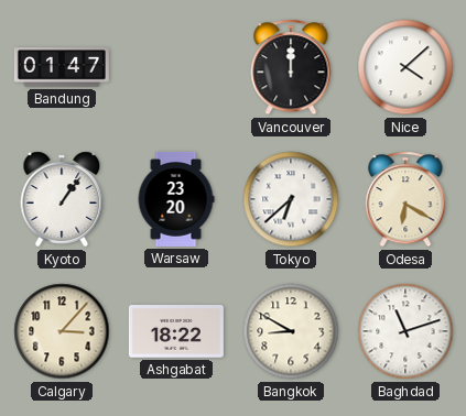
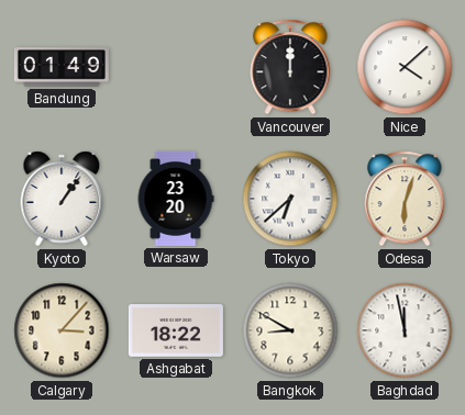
Bandung: 01:47 -> 01:49
Odesa: 6:20 -> 6:03
Baghdad: 11:12 -> 11:58
